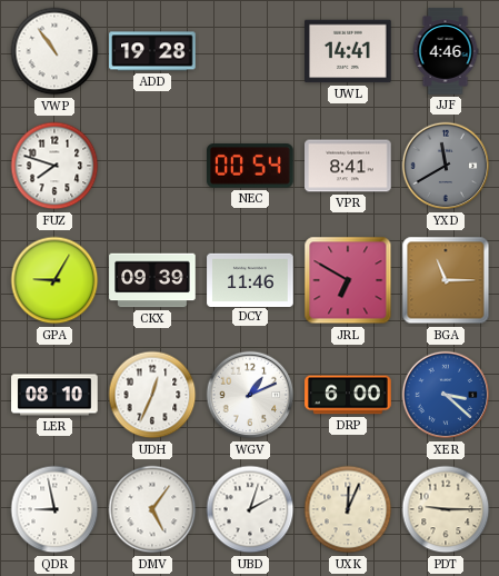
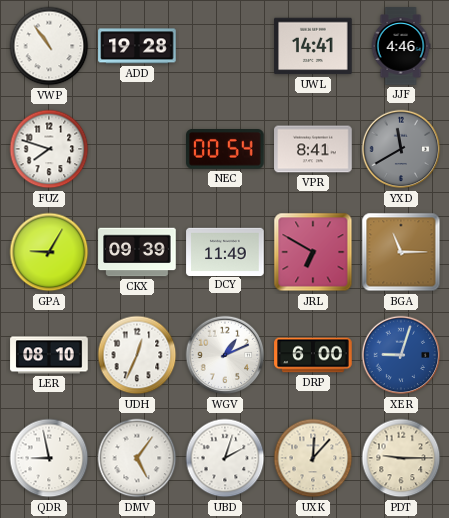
DCY: 11:46 -> 11:49
XER: 3:22 -> 9:03
UXK: 12:04 -> 12:07
